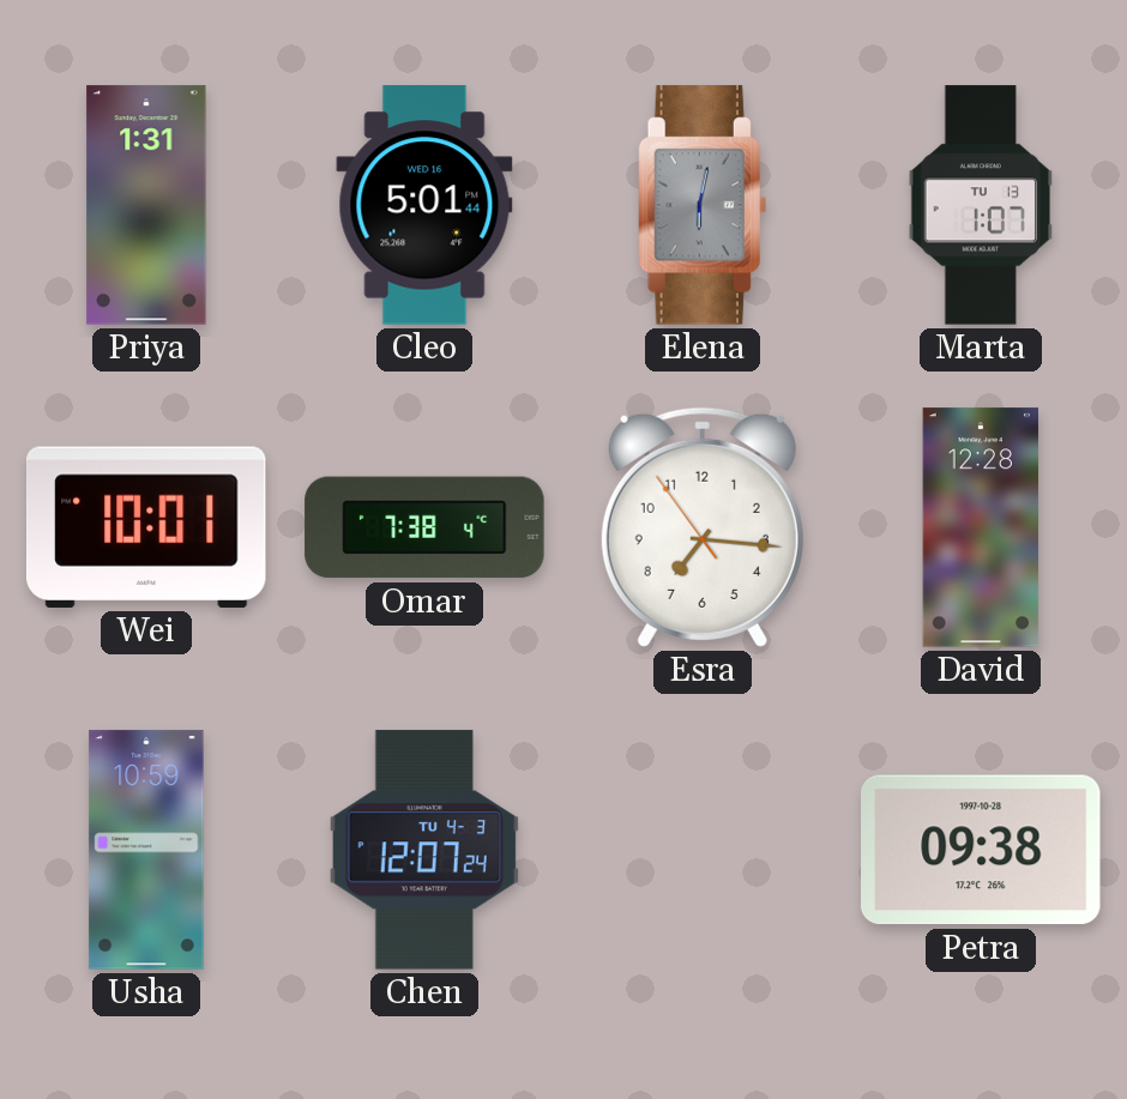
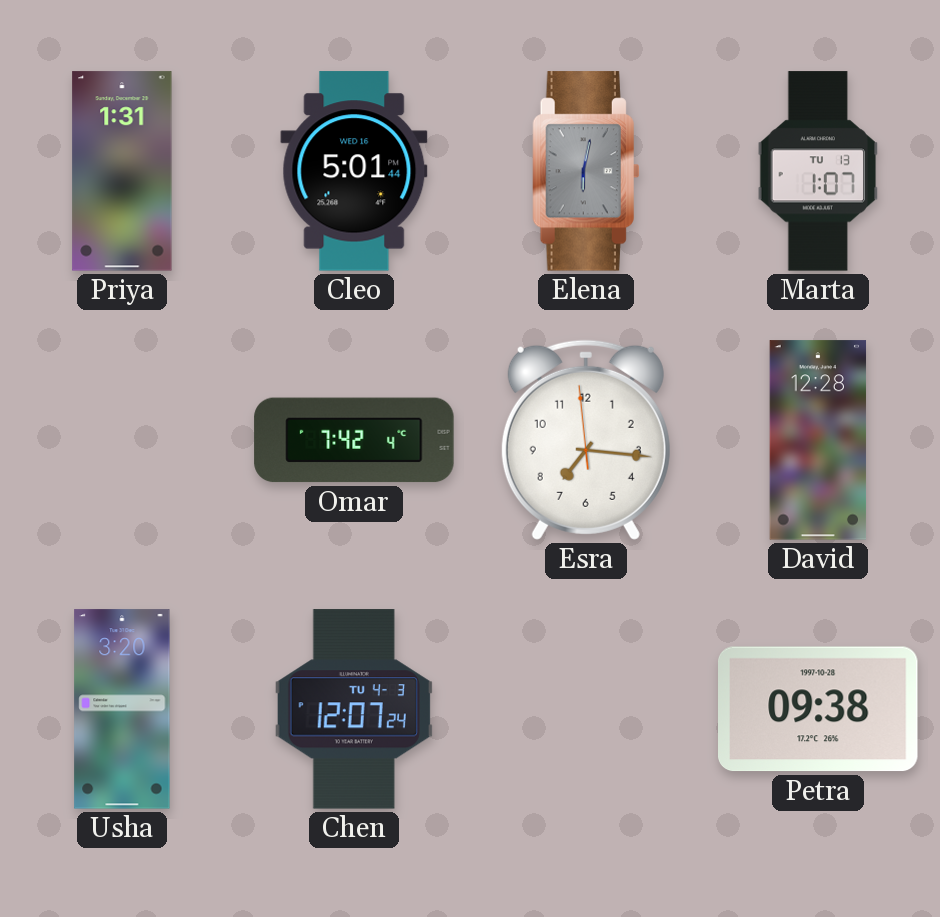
Wei: 10:01 -> none
Omar: 7:38 -> 7:42
Esra: 7:15:54 -> 7:15:59
Usha: 10:59 -> 3:20
